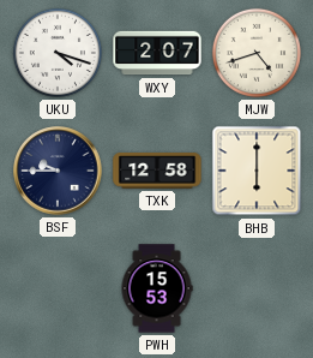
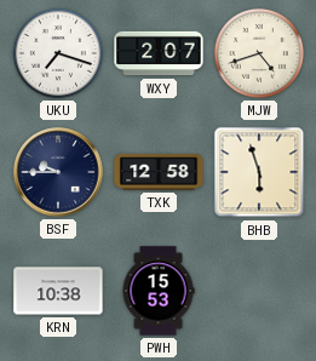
UKU: 4:18 -> 7:18
BHB: 6:00 -> 5:57
KRN: none -> 10:38
